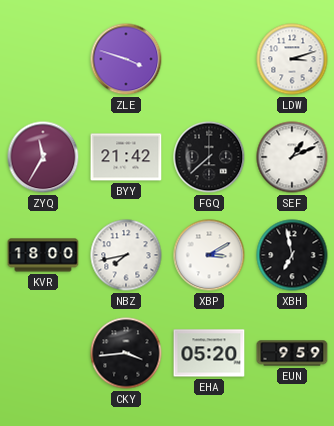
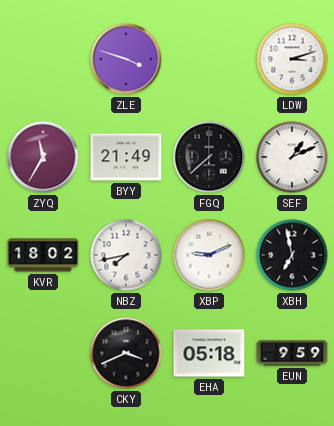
BYY: 21:42 -> 21:49
KVR: 18:00 -> 18:02
XBP: 3:10 -> 9:11
CKY: 3:44 -> 3:41
EHA: 05:20 -> 05:18
